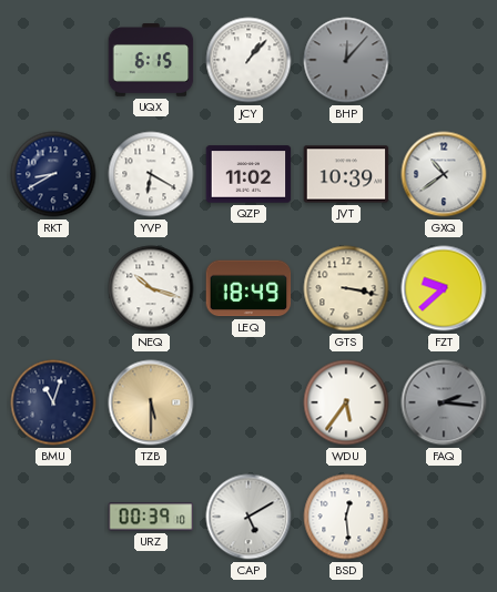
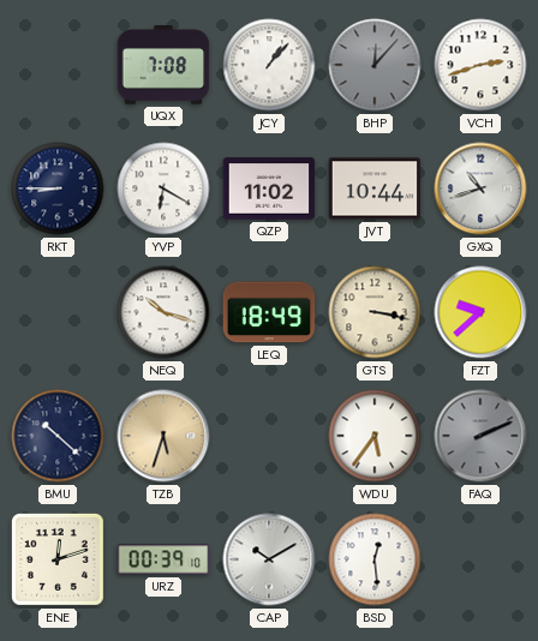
UQX: 6:15 -> 7:08
VCH: none -> 2:42
RKT: 8:40 -> 8:45
JVT: 10:39 -> 10:44
GXQ: 10:39 -> 10:42
BMU: 11:03 -> 10:22
TZB: 5:30 -> 5:33
FAQ: 2:16 -> 2:11
ENE: none -> 12:12
CAP: 5:10 -> 10:10
